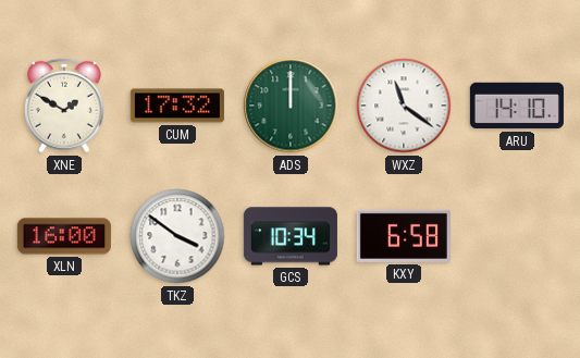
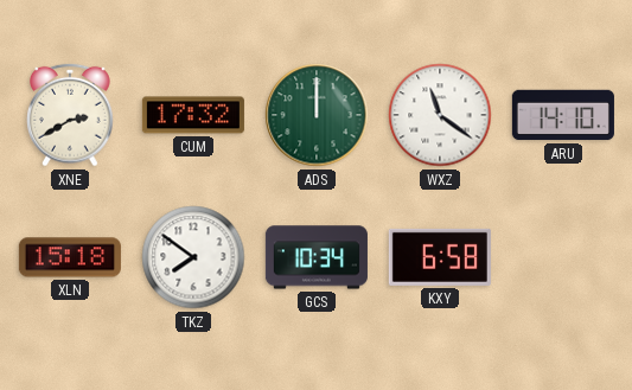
XNE: 1:50 -> 2:40
XLN: 16:00 -> 15:18
TKZ: 3:51 -> 7:51
